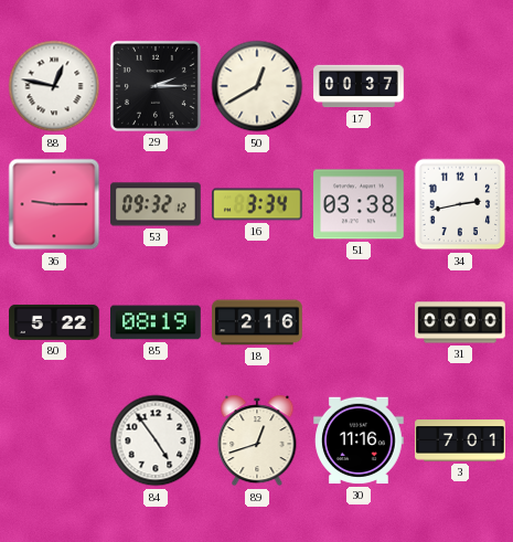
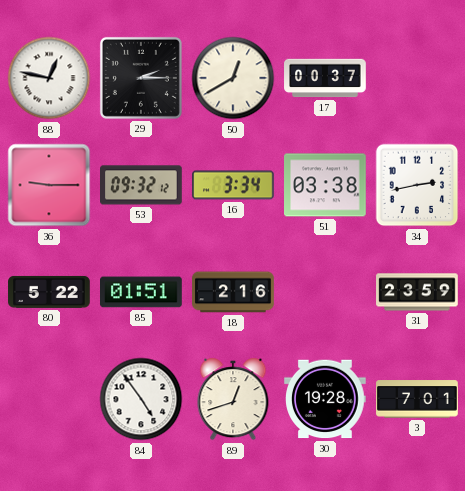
85: 08:19 -> 01:51
31: 00:00 -> 23:59
30: 11:16 -> 19:28
